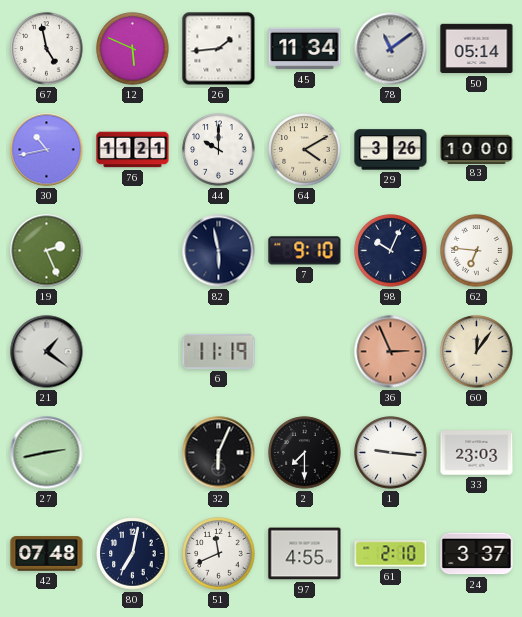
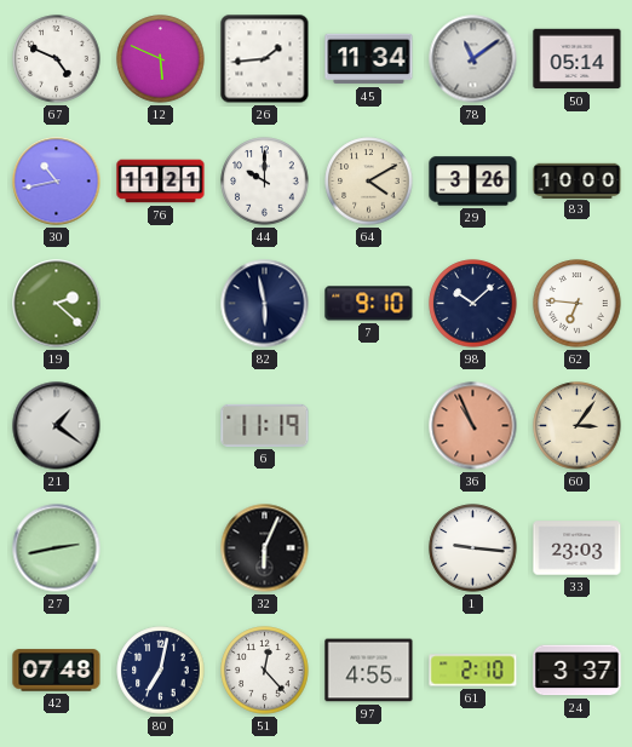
67: 4:58 -> 4:49
19: 2:26 -> 2:22
98: 10:04 -> 10:08
36: 2:56 -> 10:56
60: 12:06 -> 3:06
2: 7:30 -> none
51: 11:41 -> 12:23
